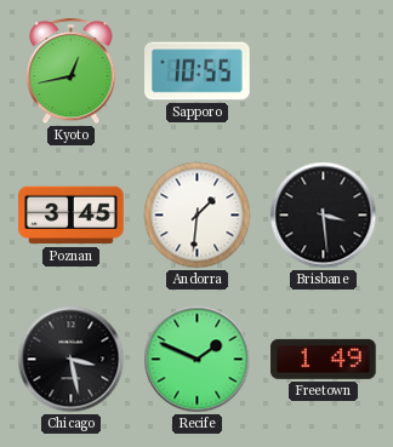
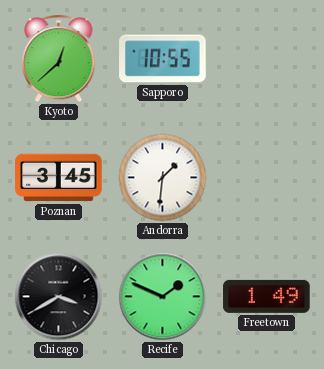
Kyoto: 12:43 -> 12:38
Brisbane: 3:29 -> none
Chicago: 3:28 -> 3:40
